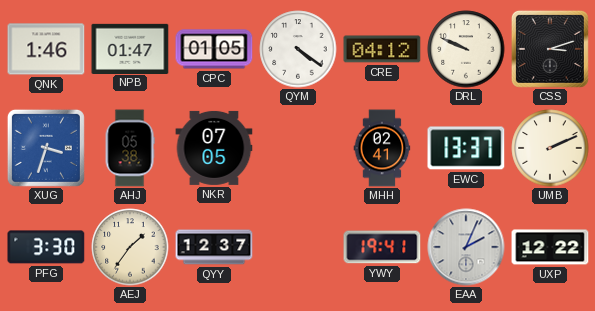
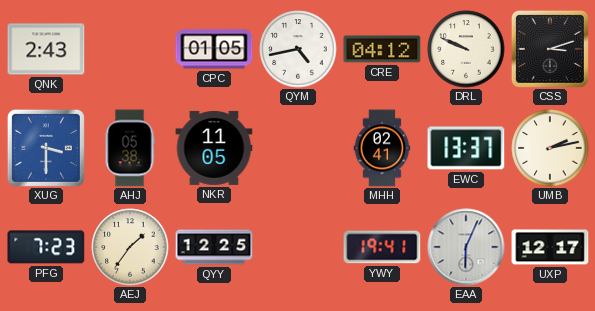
QNK: 1:46 -> 2:43
NPB: 01:47 -> none
QYM: 4:21 -> 4:43
XUG: 3:33 -> 3:30
NKR: 07:05 -> 11:05
UMB: 2:11 -> 2:13
PFG: 3:30 -> 7:23
QYY: 12:37 -> 12:25
EAA: 2:04 -> 6:04
UXP: 12:22 -> 12:17
